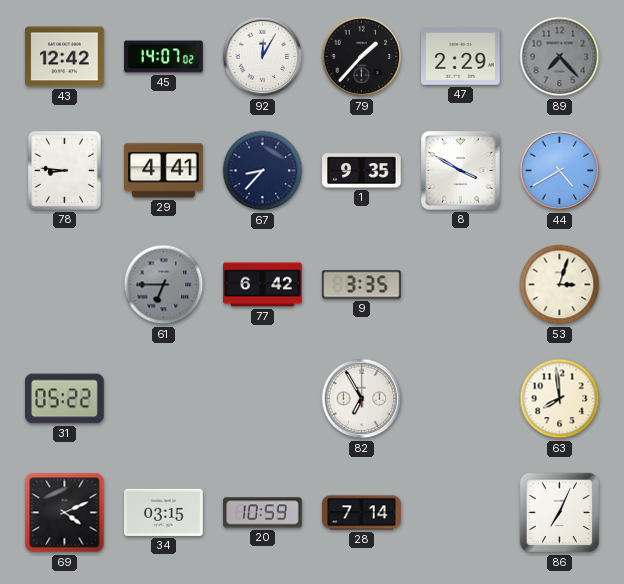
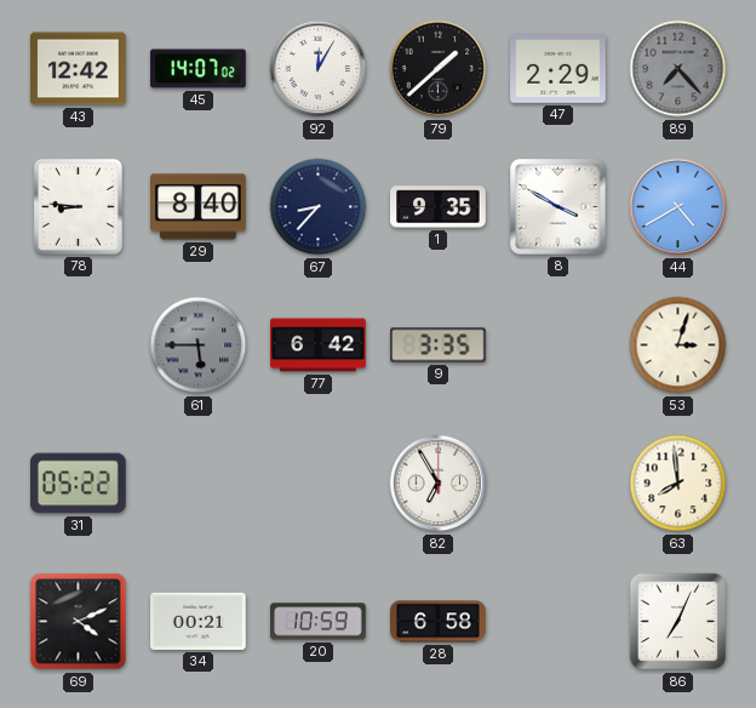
79: 1:37 -> 1:38
29: 4:41 -> 8:40
61: 6:45 -> 5:45
34: 03:15 -> 00:21
28: 7:14 -> 6:58
